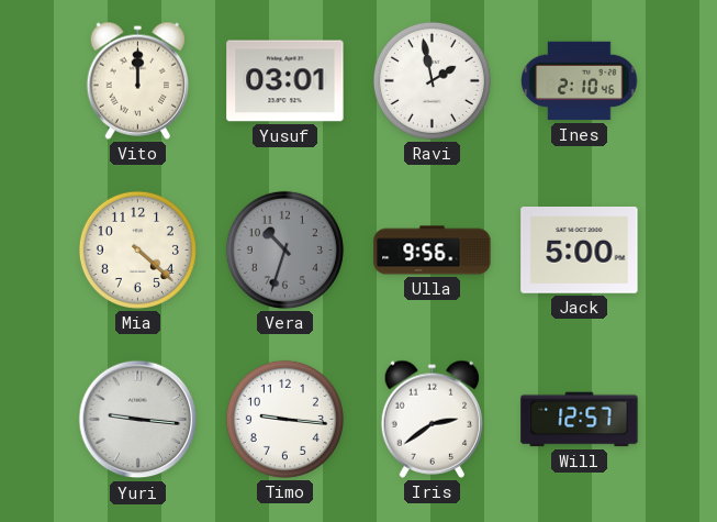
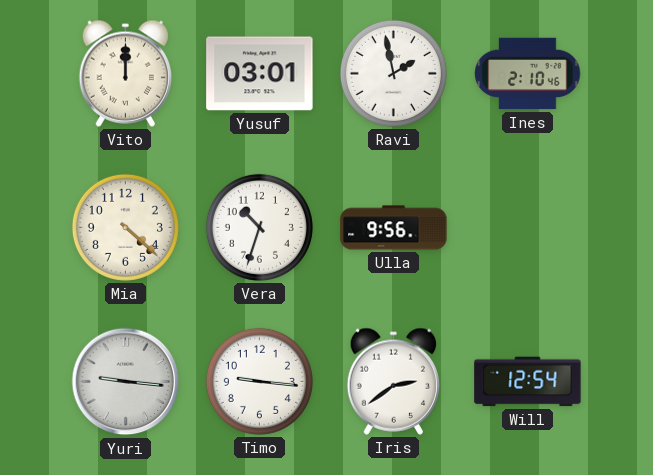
Vera dial: grey -> white
Jack: 5:00 -> none
Will: 12:57 -> 12:54
